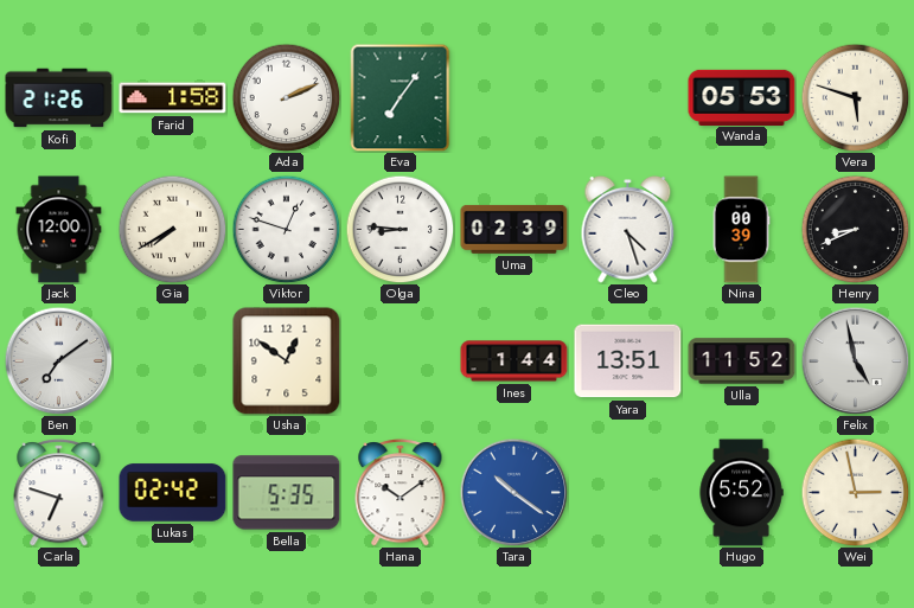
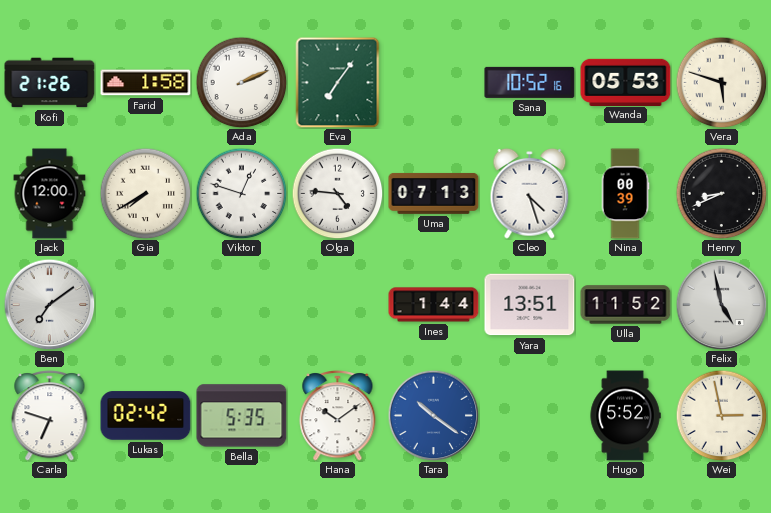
Sana: none -> 10:52
Olga: 8:46 -> 4:46
Uma: 02:39 -> 07:13
Usha: 12:51 -> none
